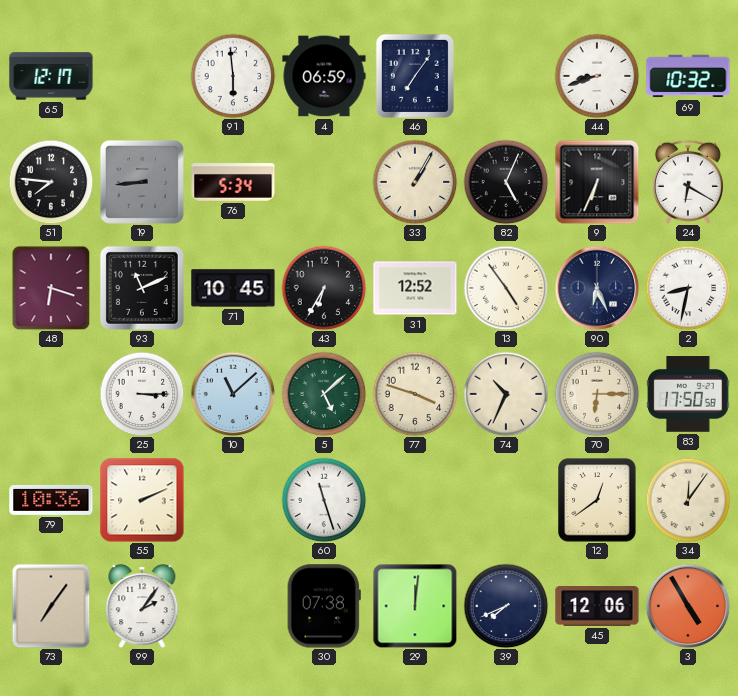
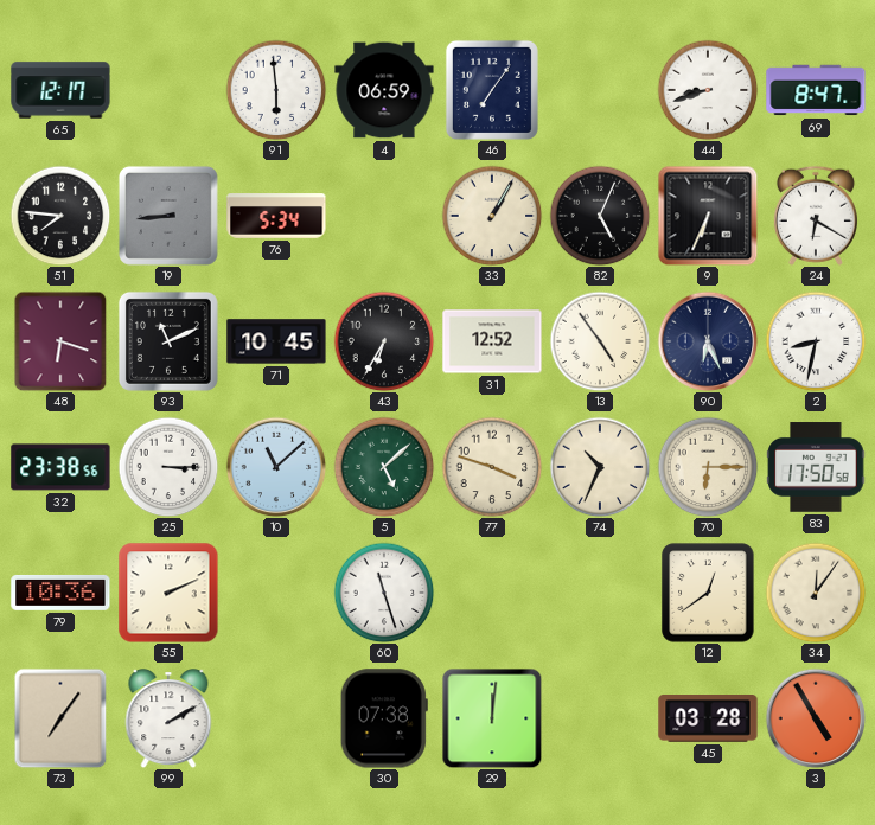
69: 10:32 -> 8:47
32: none -> 23:38
99: 2:06 -> 2:10
39: 7:41 -> none
45: 12:06 -> 03:28
